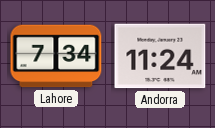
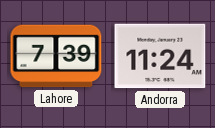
Lahore: 7:34 -> 7:39
